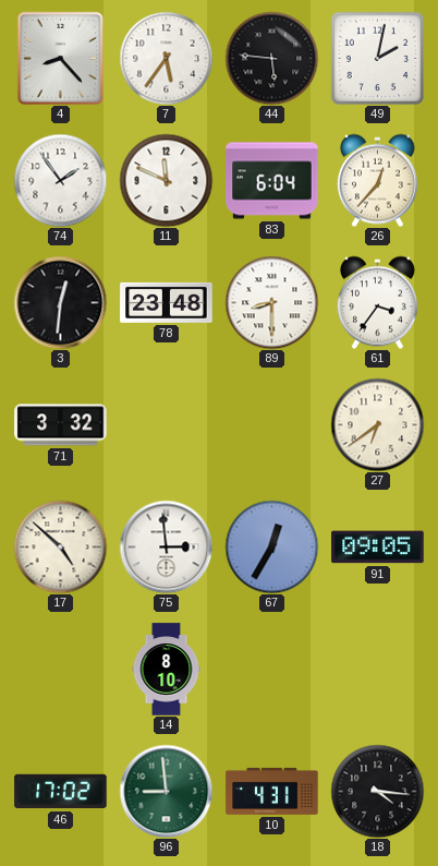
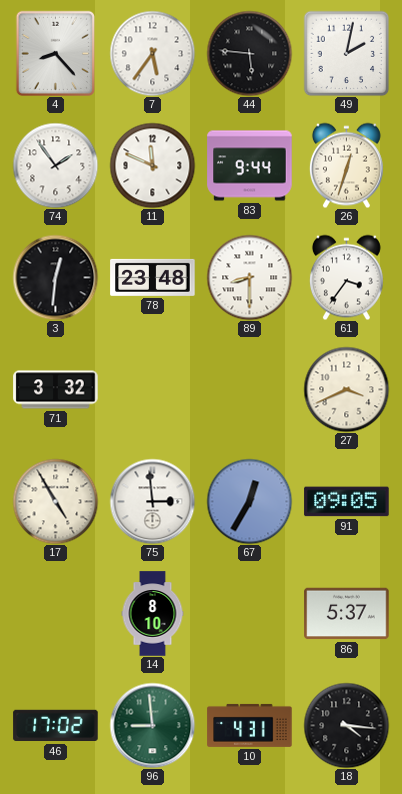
83: 6:04 -> 9:44
26: 12:37 -> 12:33
27: 6:39 -> 3:41
17: 4:52 -> 4:55
86: none -> 5:37
